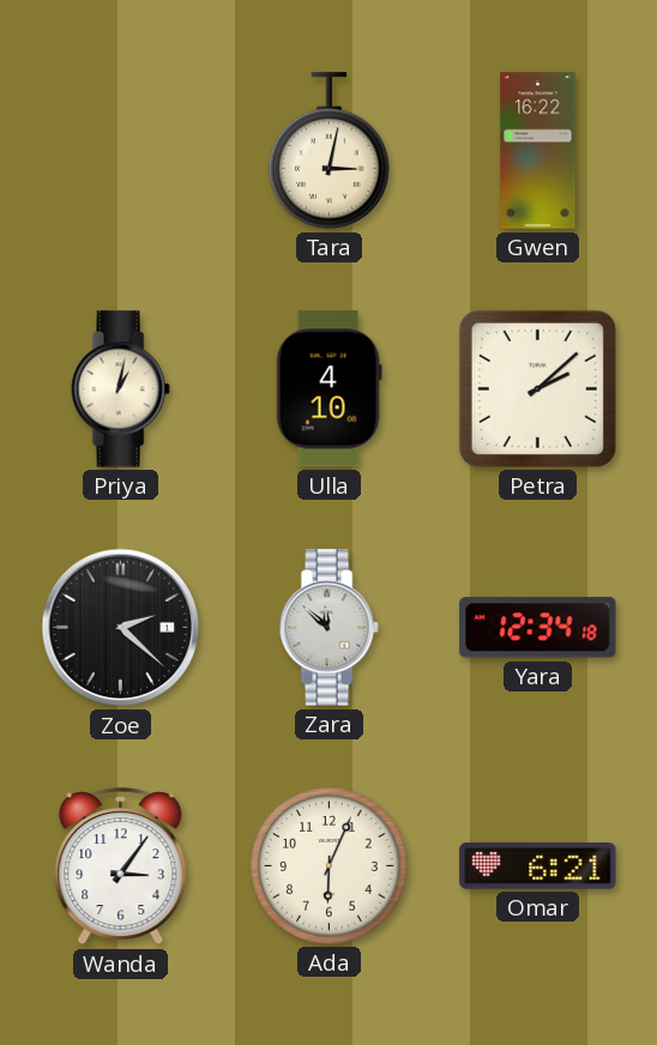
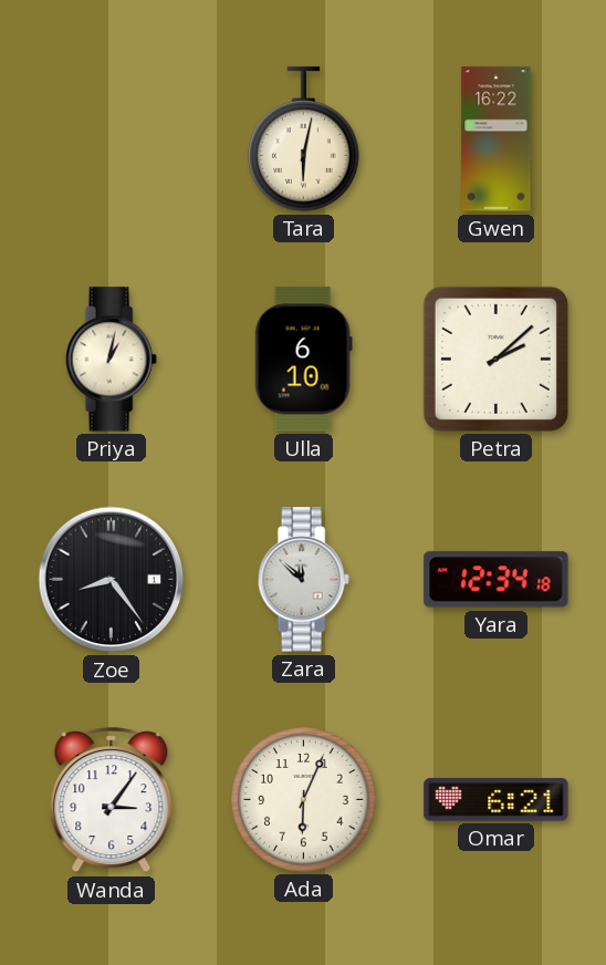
Tara: 3:02 -> 6:02
Ulla: 4:10 -> 6:10
Zoe: 2:22 -> 8:24
